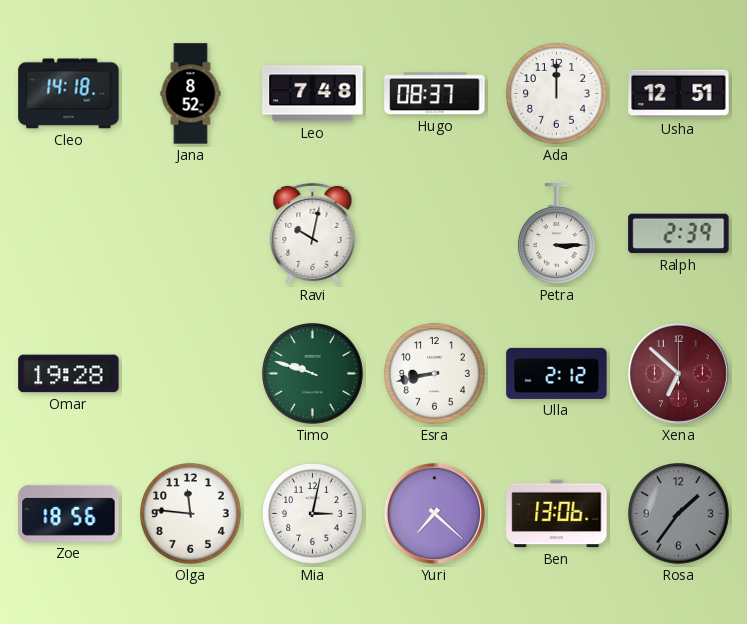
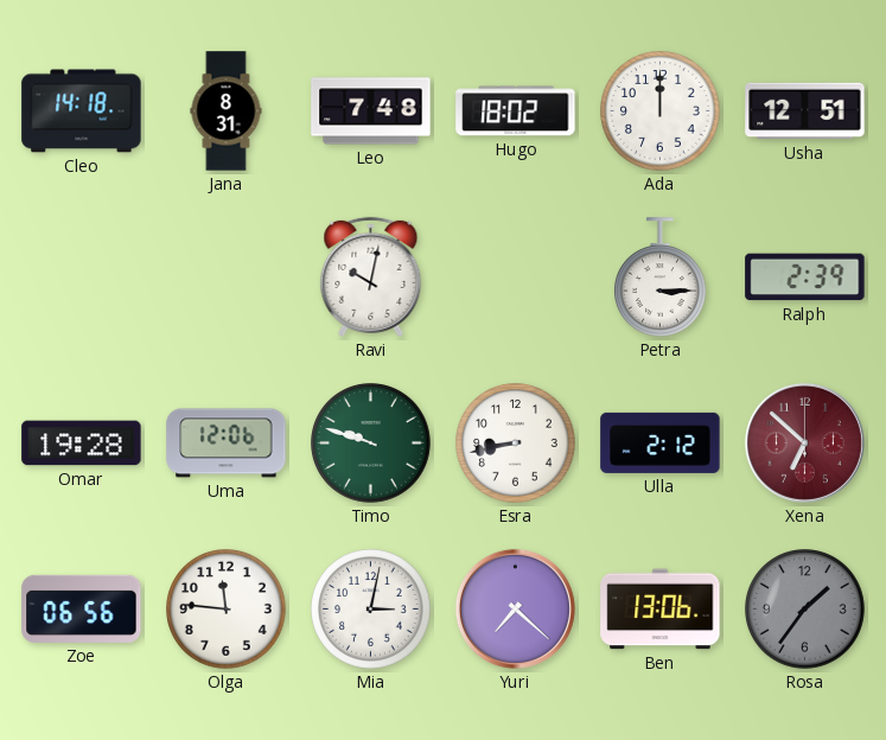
Jana: 8:52 -> 8:31
Hugo: 08:37 -> 18:02
Uma: none -> 12:06
Zoe: 18:56 -> 06:56
